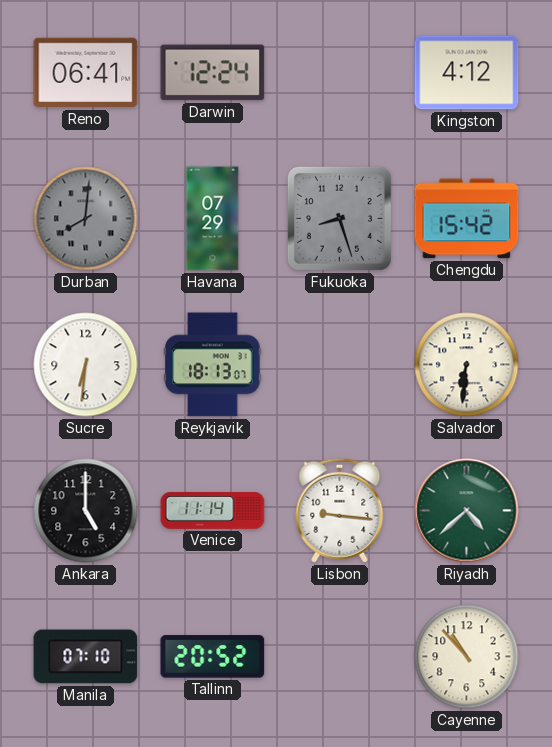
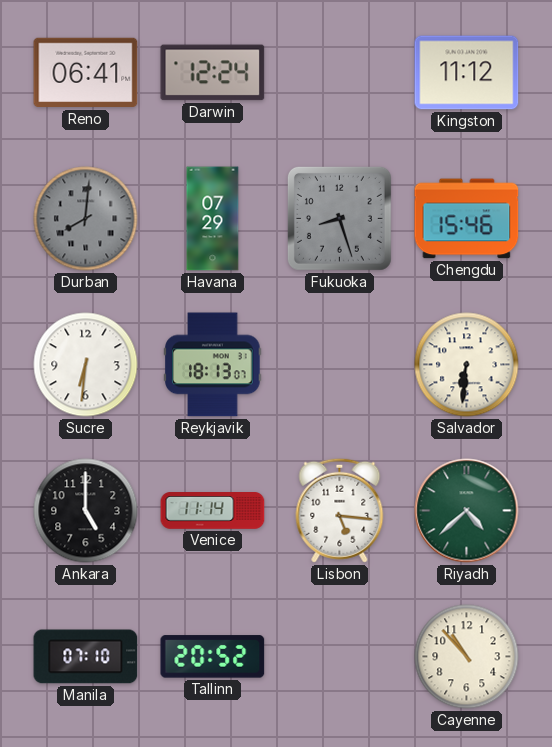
Kingston: 4:12 -> 11:12
Chengdu: 15:42 -> 15:46
Lisbon: 9:16 -> 5:16
